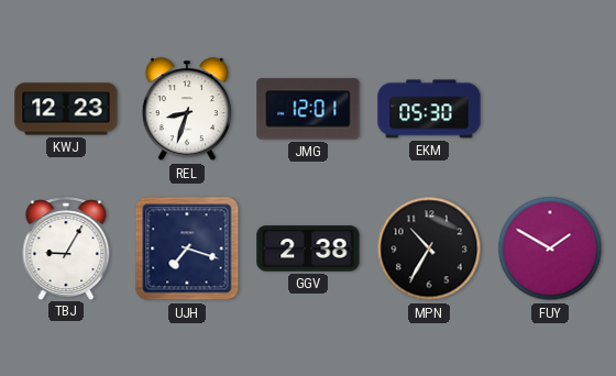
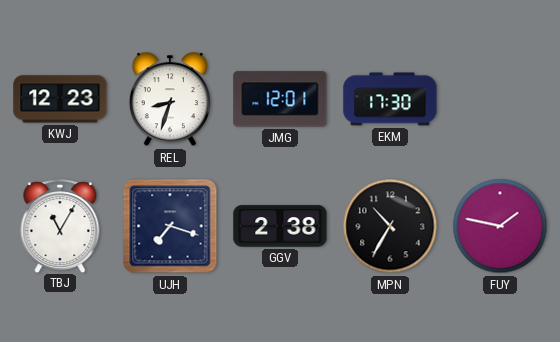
EKM: 05:30 -> 17:30
TBJ: 9:05 -> 11:05
FUY: 1:50 -> 1:47
